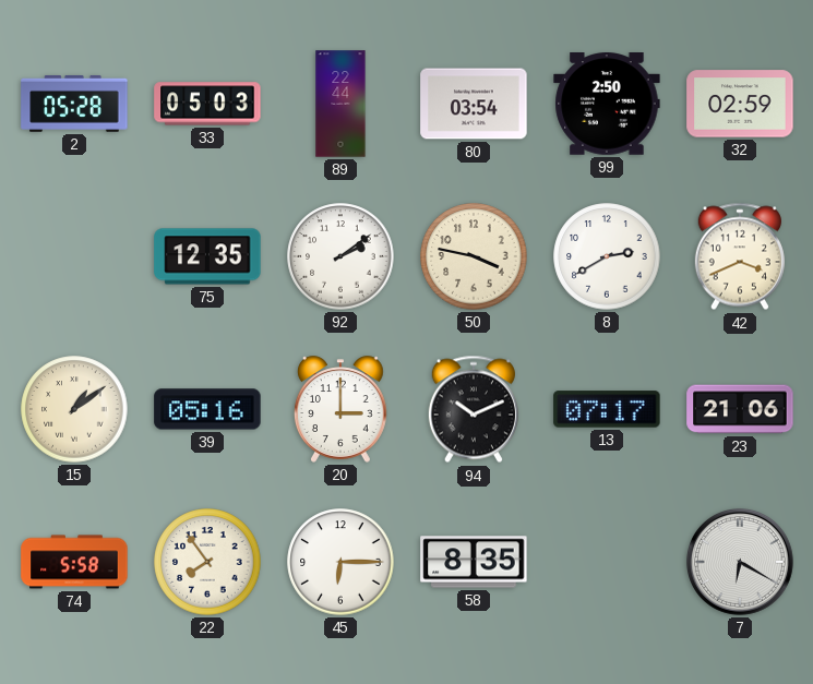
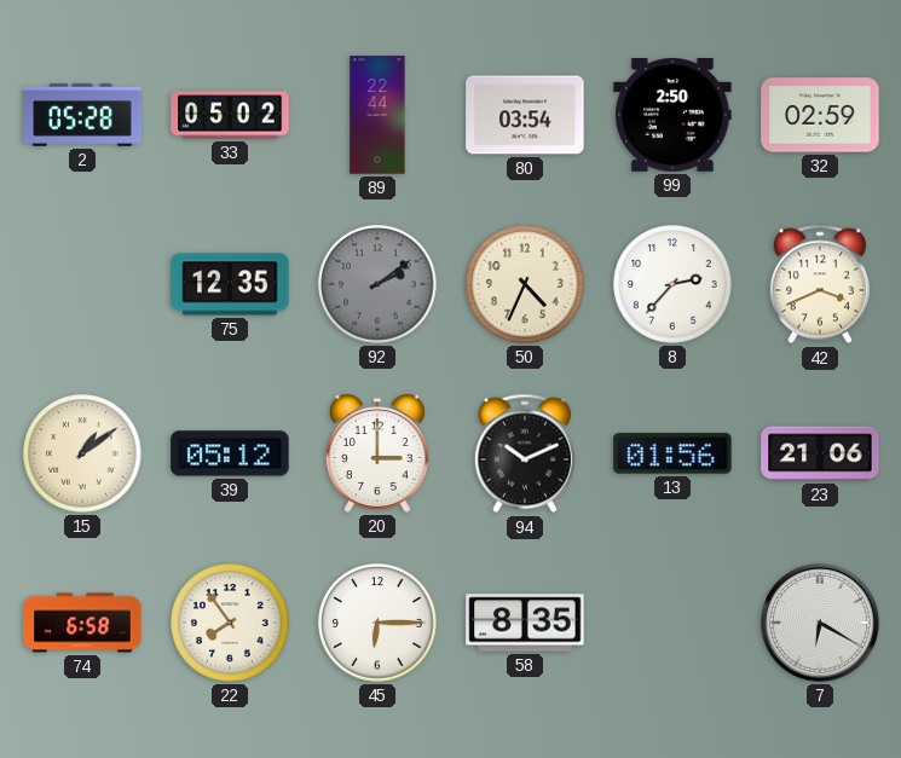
33: 05:03 -> 05:02
92 dial: white -> grey
50: 3:47 -> 4:34
8: 2:40 -> 2:37
39: 05:16 -> 05:12
13: 07:17 -> 01:56
74: 5:58 -> 6:58
